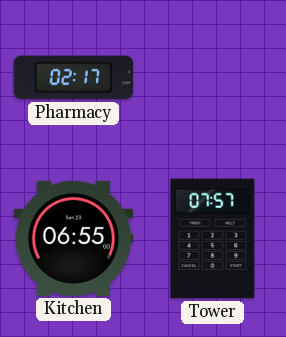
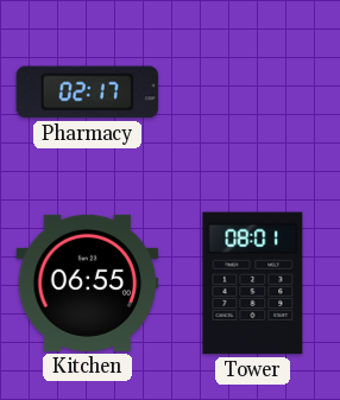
Tower: 07:57 -> 08:01
